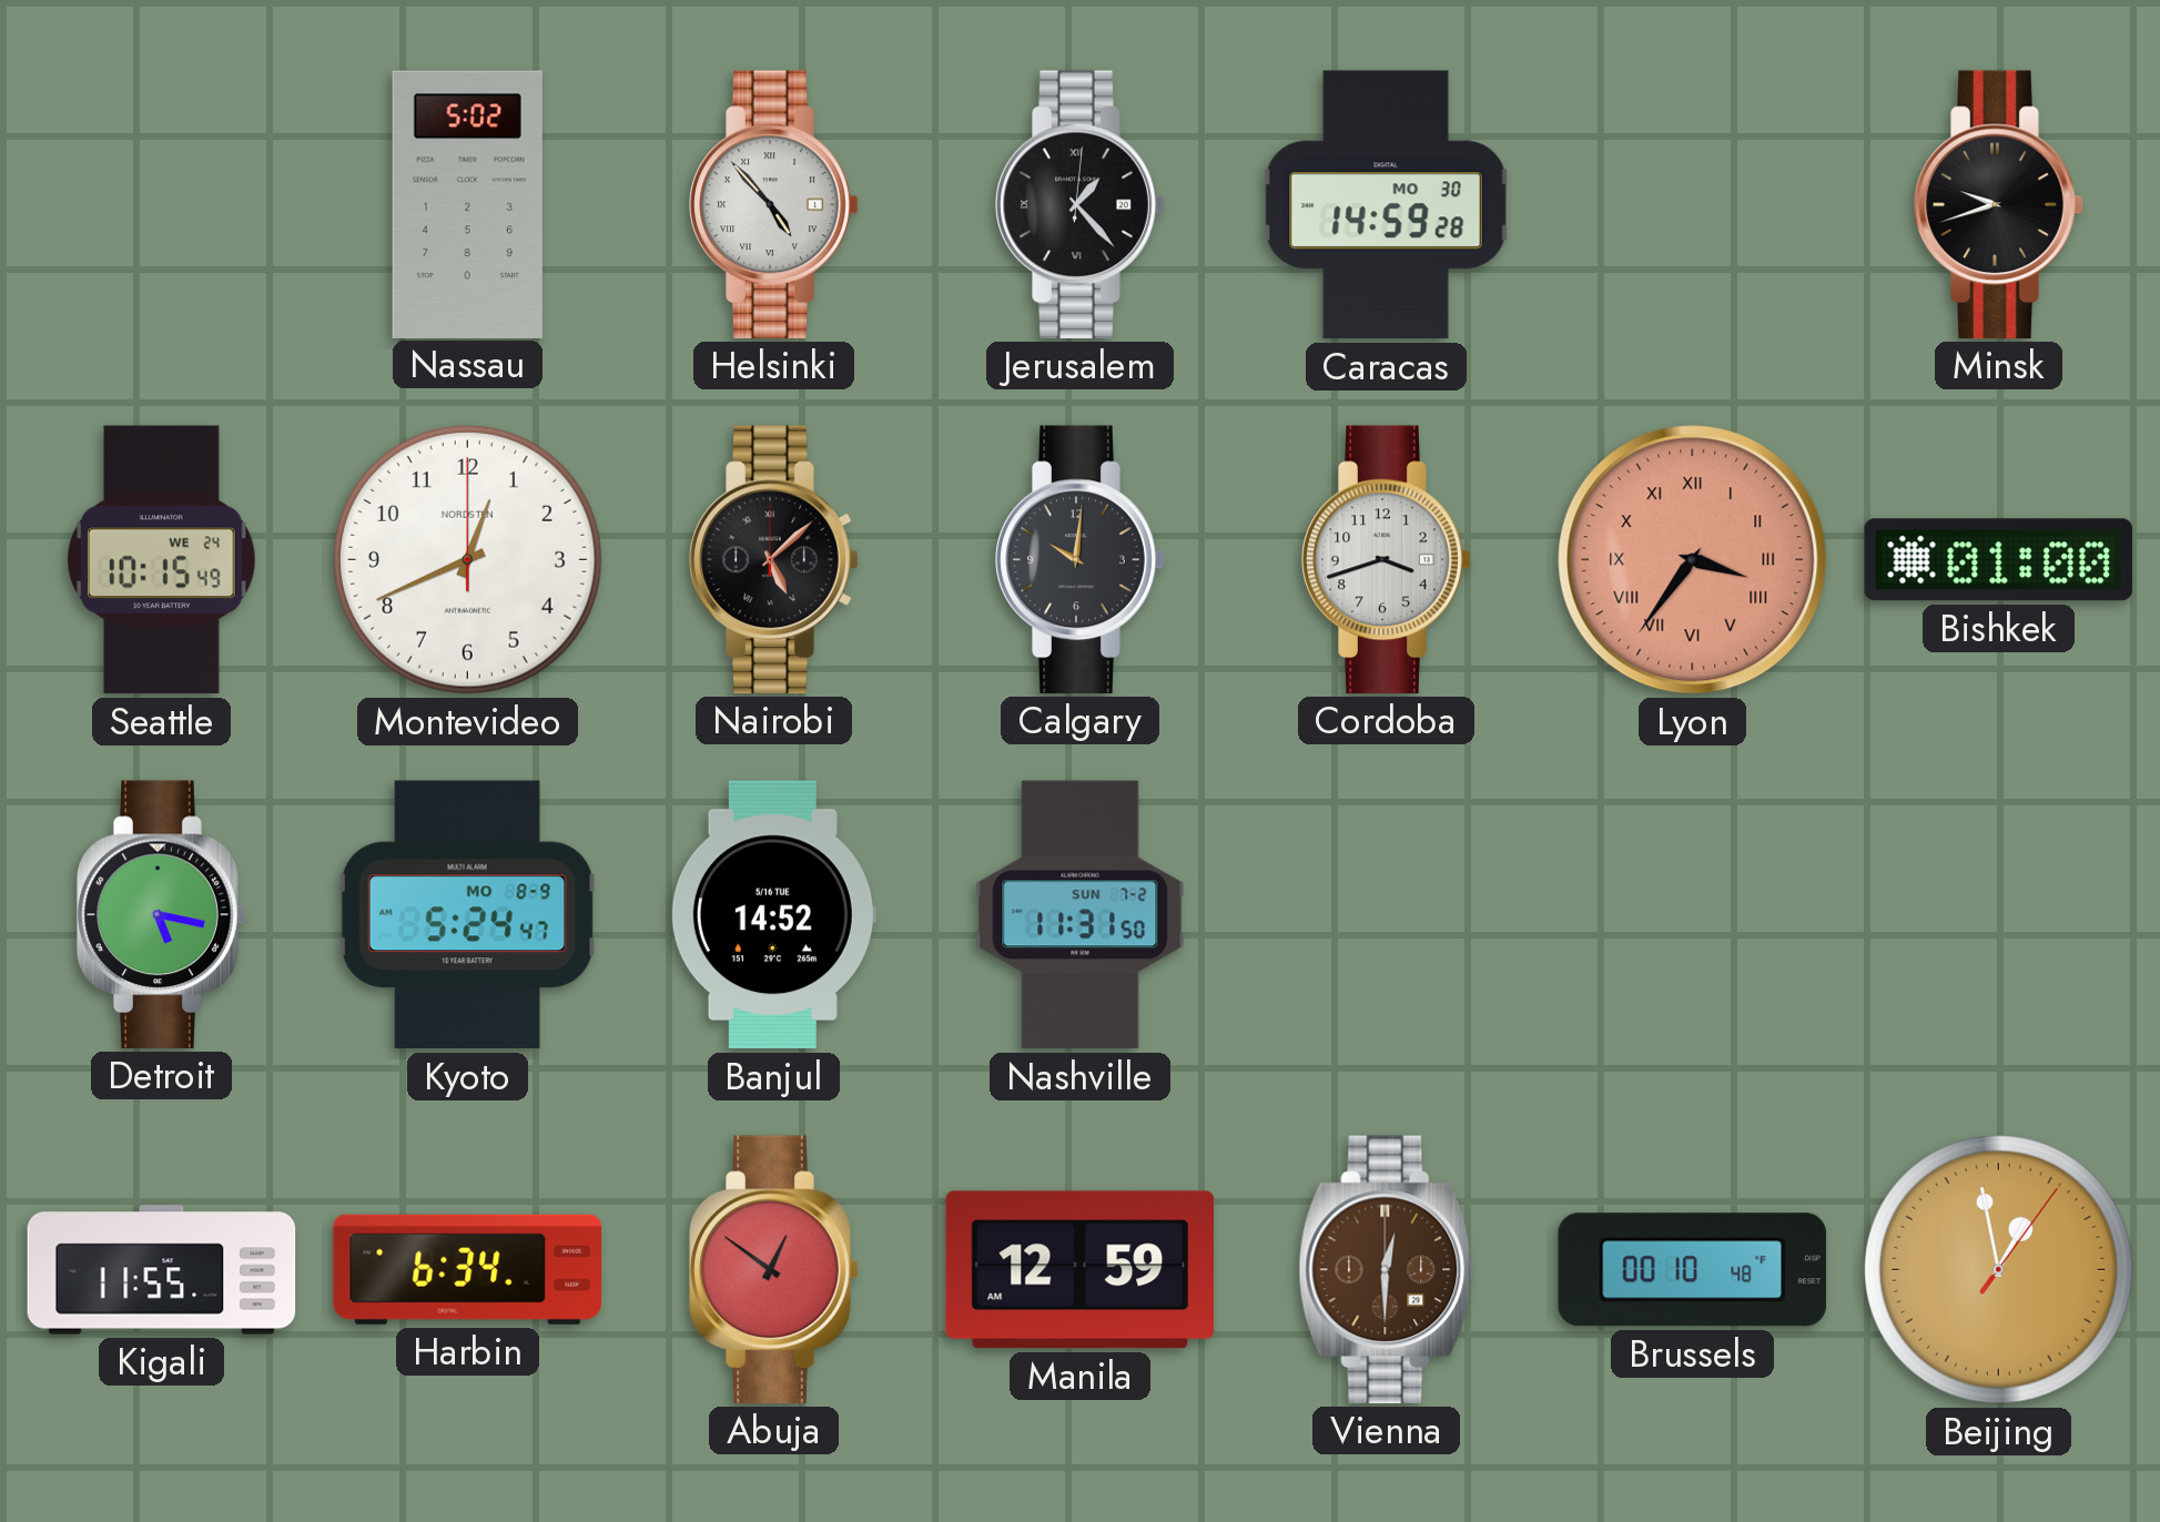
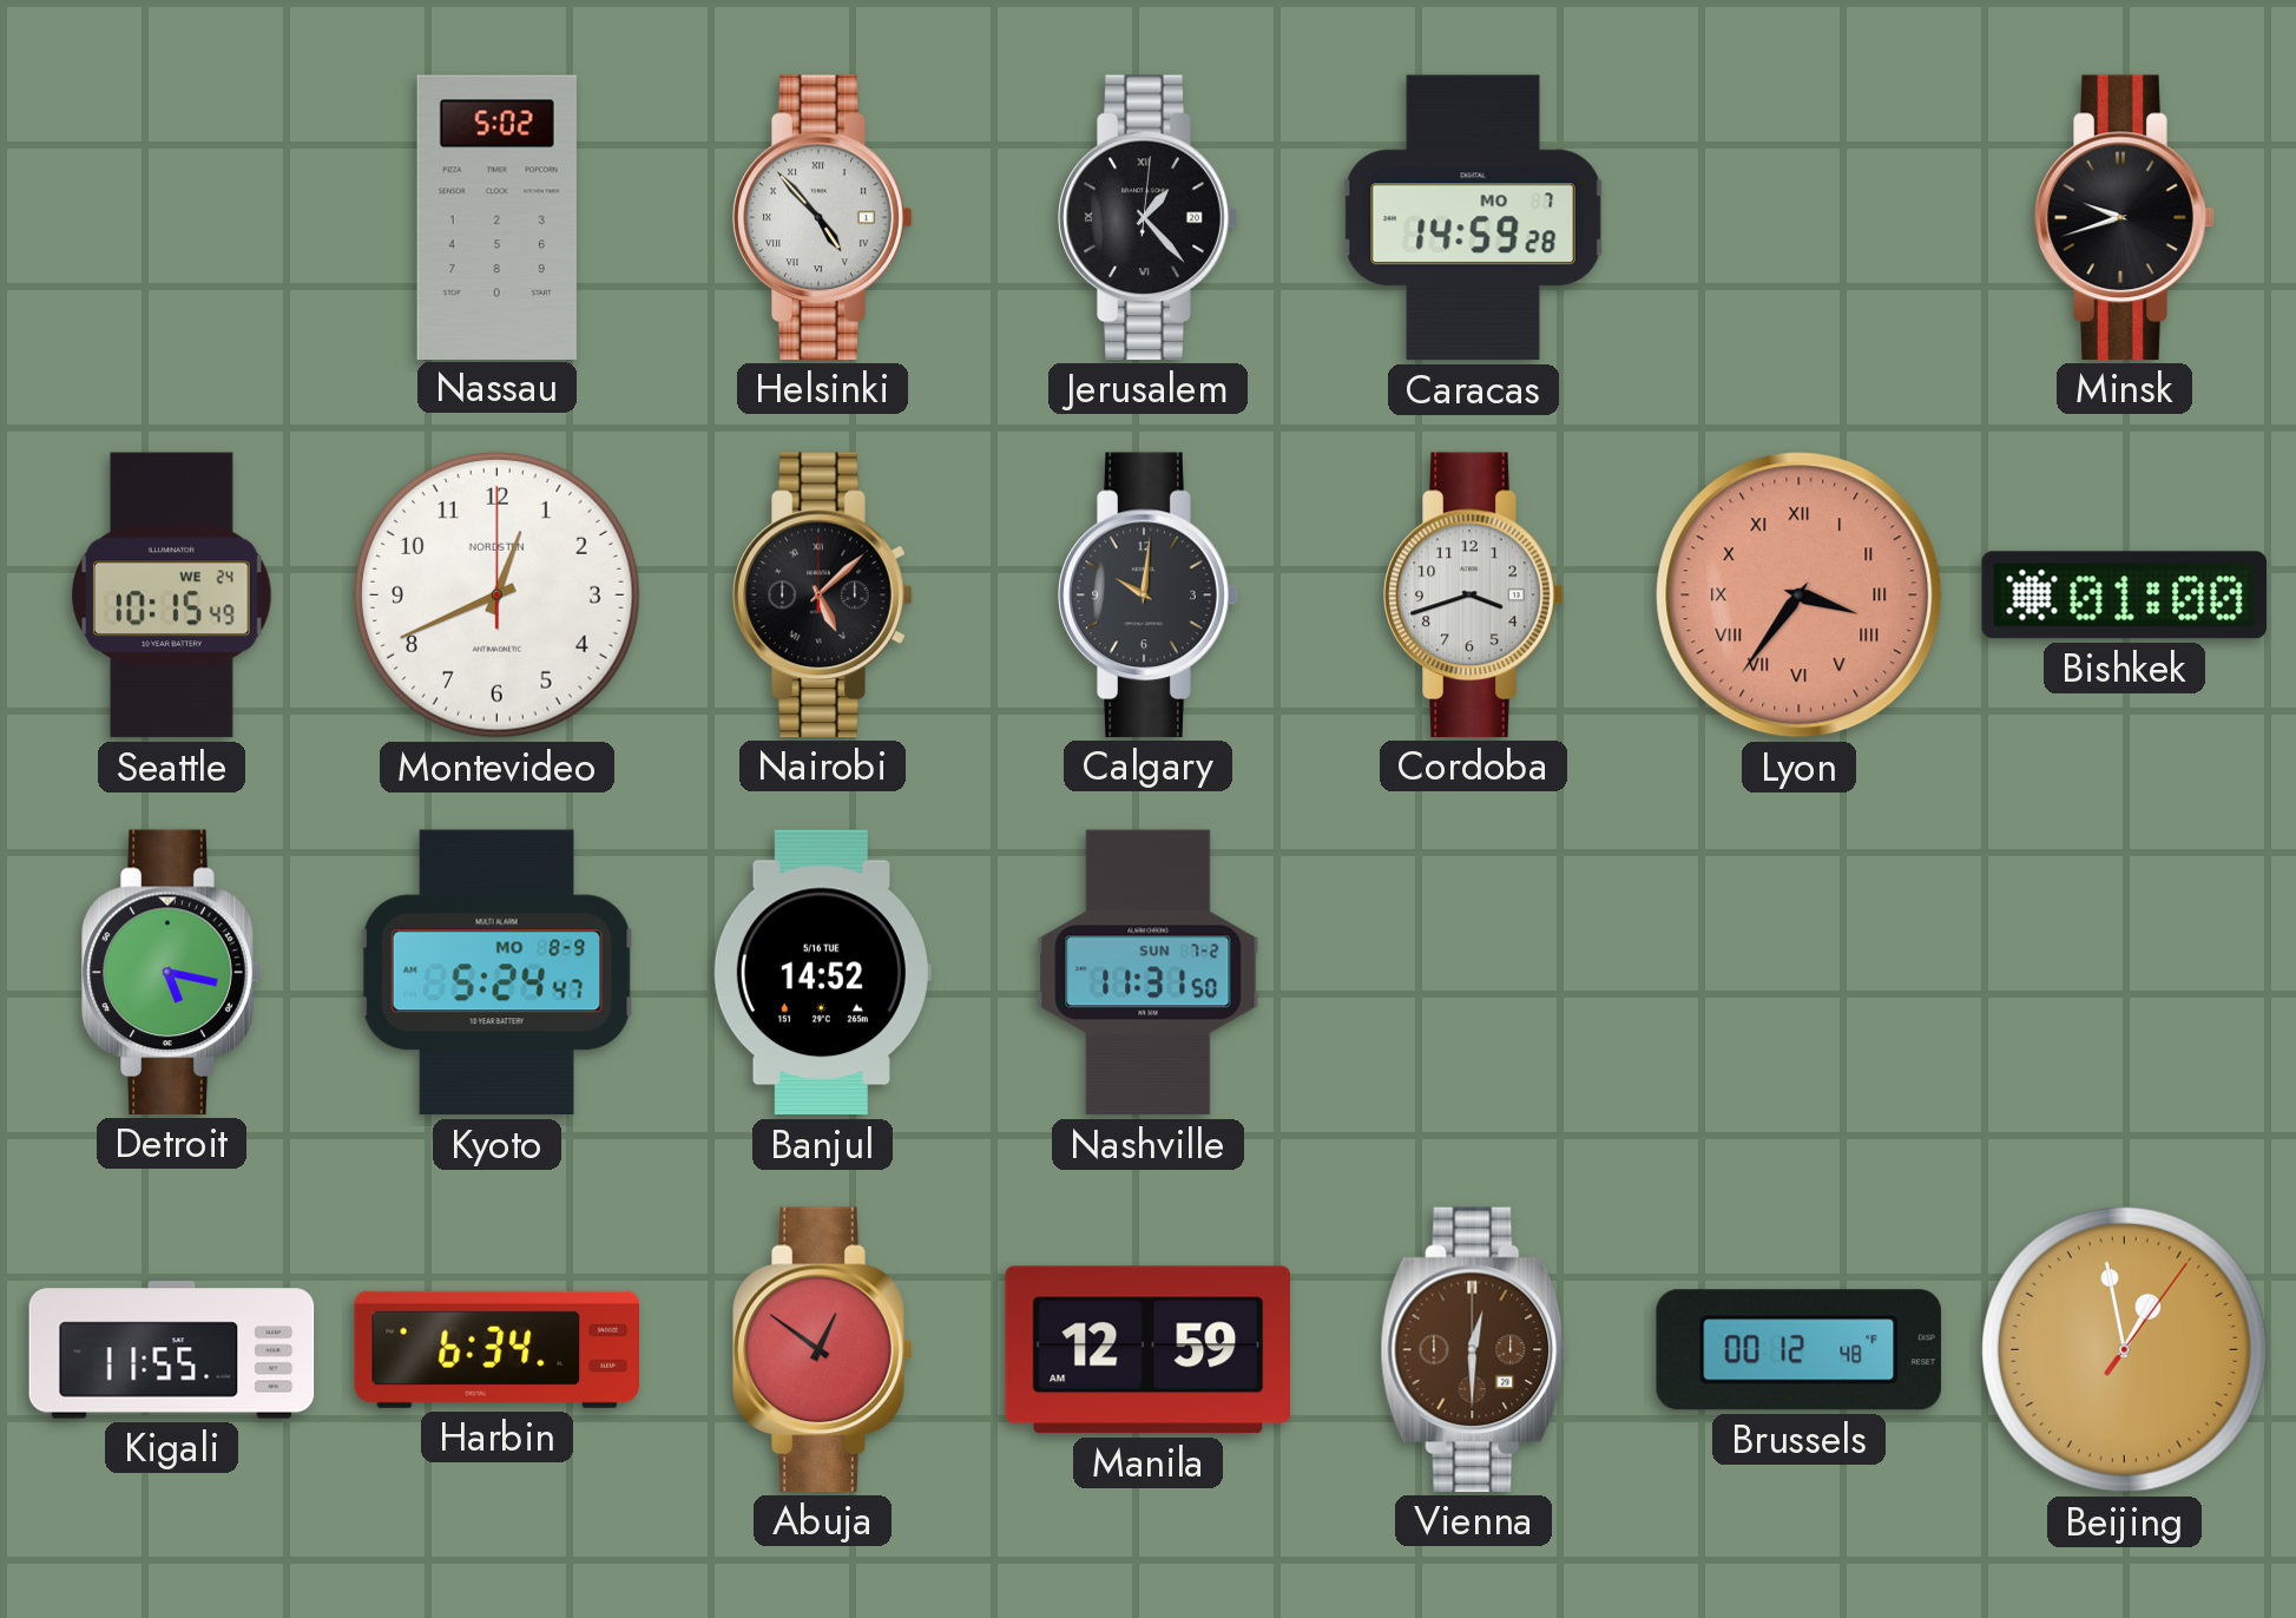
Caracas date: MO 30 -> MO 7
Brussels: 00:10 -> 00:12
